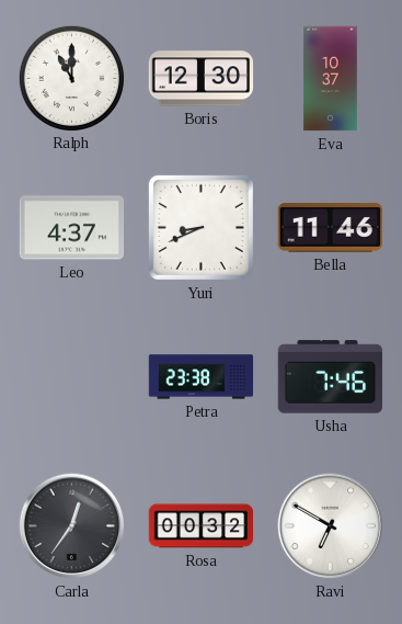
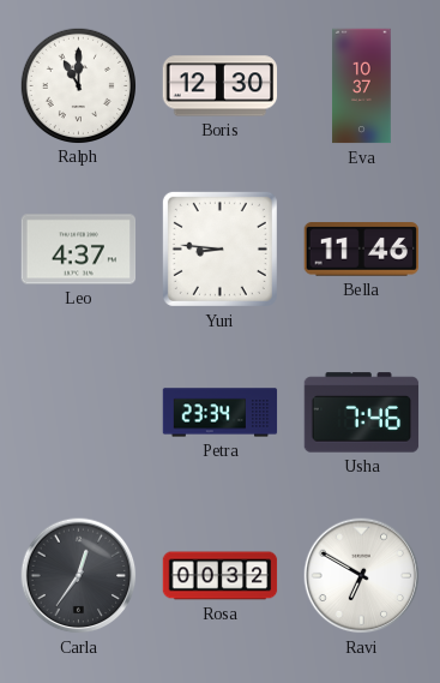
Yuri: 8:41 -> 8:46
Petra: 23:38 -> 23:34
